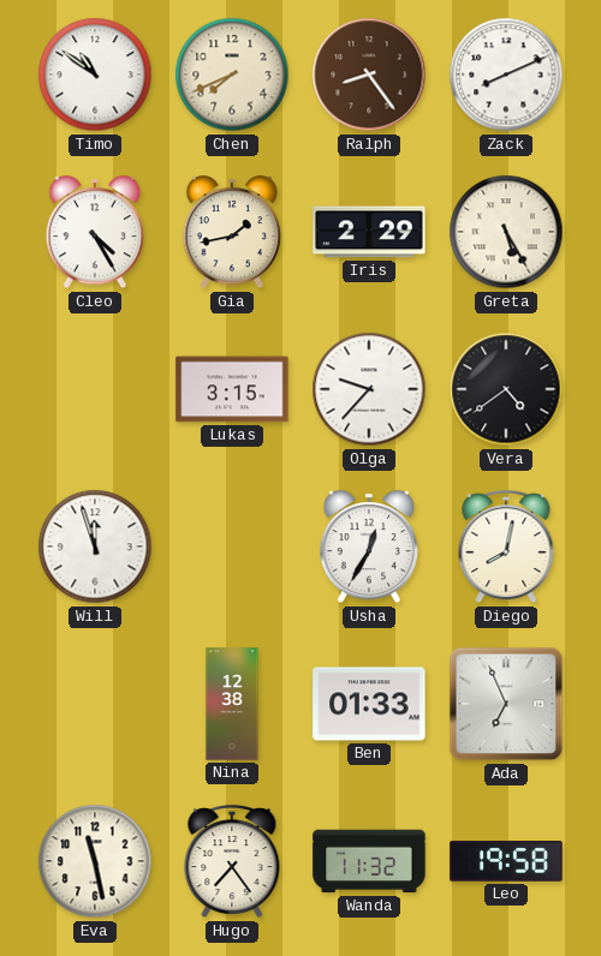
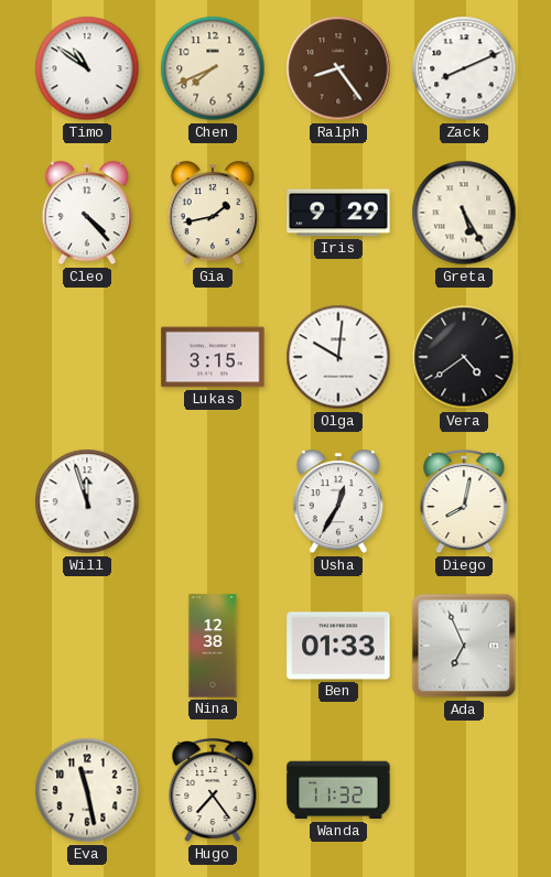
Cleo: 4:25 -> 4:23
Iris: 2:29 -> 9:29
Olga: 9:37 -> 10:01
Leo: 19:58 -> none
